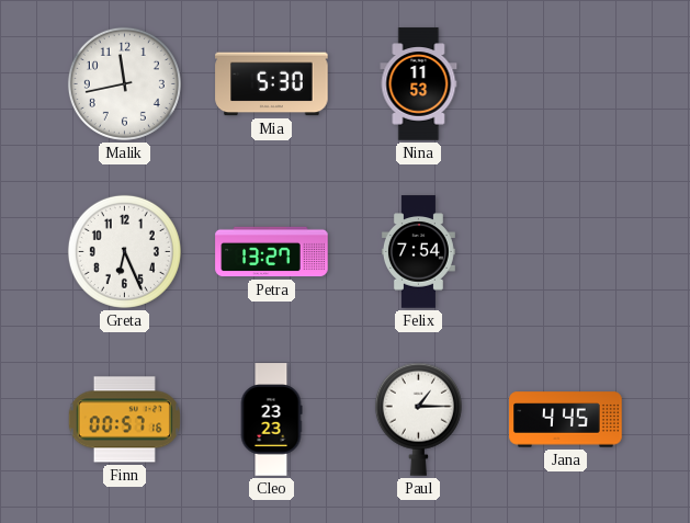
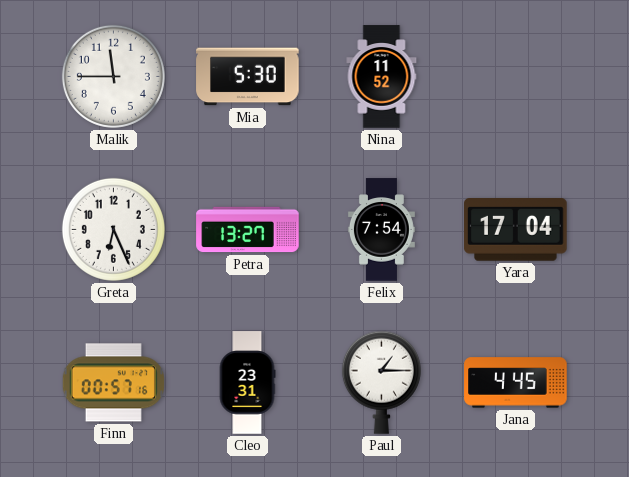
Malik: 11:43 -> 11:45
Nina: 11:53 -> 11:52
Yara: none -> 17:04
Cleo: 23:23 -> 23:31
